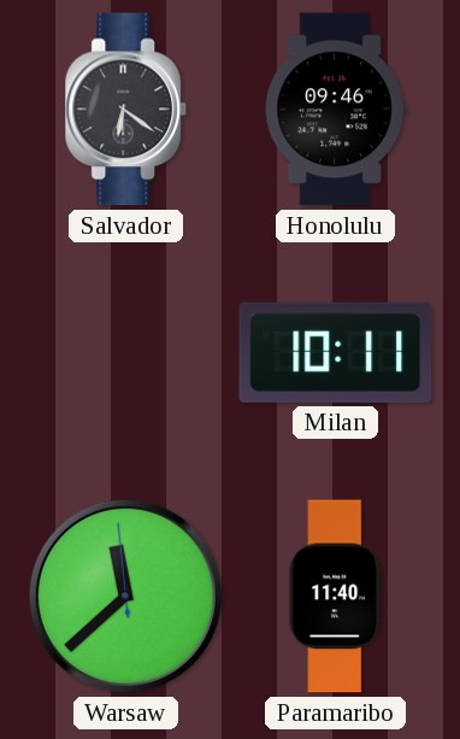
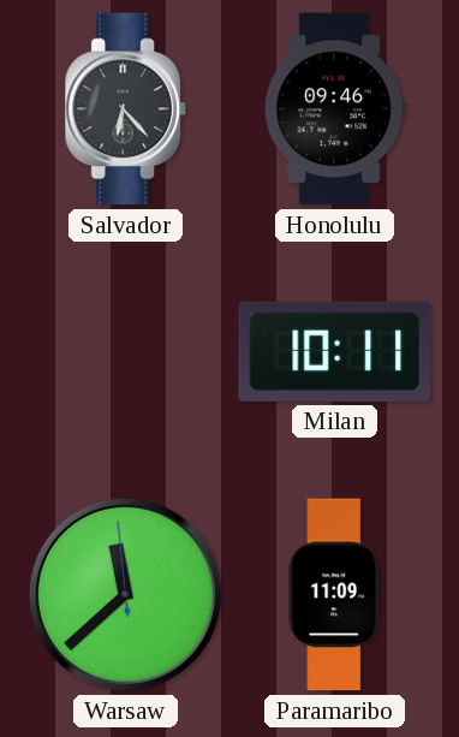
Salvador: 6:21 -> 6:23
Paramaribo: 11:40 -> 11:09
